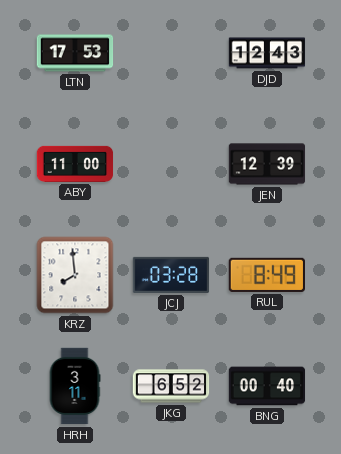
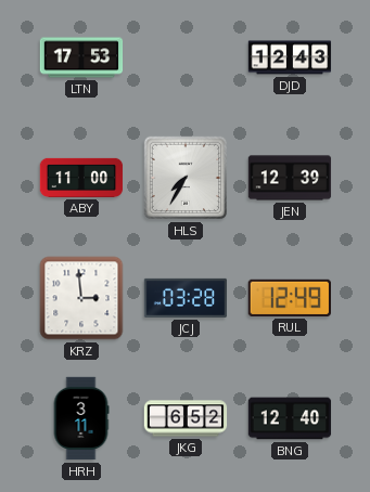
HLS: none -> 7:35
KRZ: 7:59 -> 2:59
RUL: 8:49 -> 12:49
BNG: 00:40 -> 12:40
